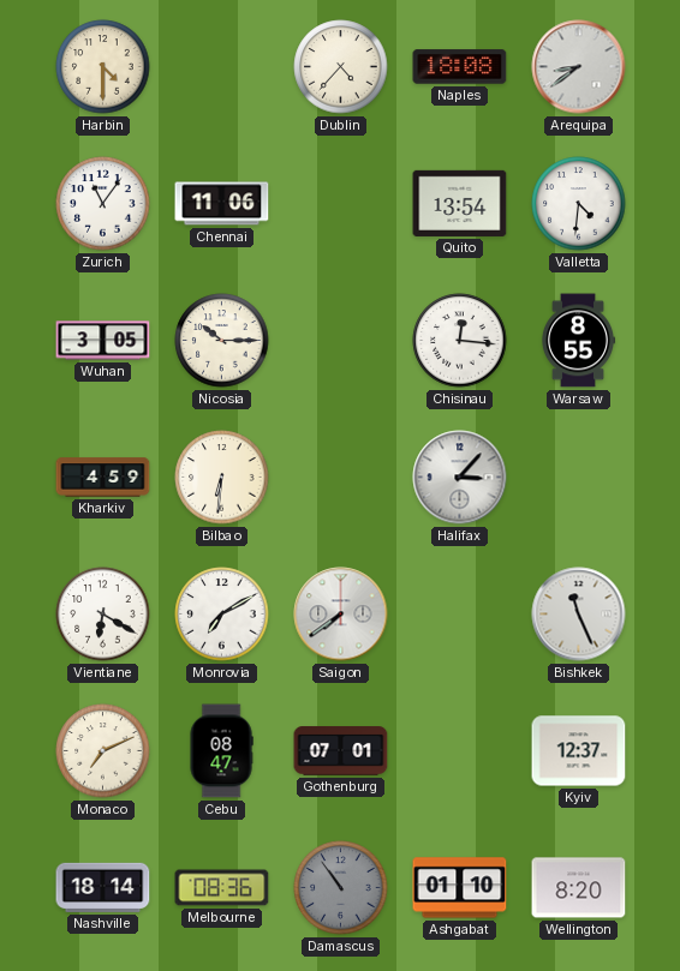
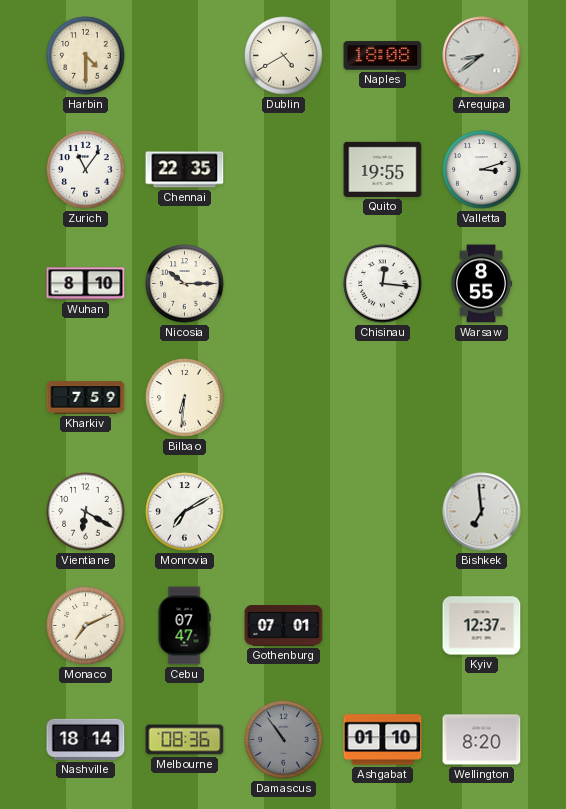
Dublin: 4:37 -> 4:40
Chennai: 11:06 -> 22:35
Quito: 13:54 -> 19:55
Valletta: 4:31 -> 3:12
Wuhan: 3:05 -> 8:10
Kharkiv: 4:59 -> 7:59
Halifax: 3:07 -> none
Saigon: 7:39 -> none
Bishkek: 11:26 -> 6:59
Cebu: 08:47 -> 07:47
